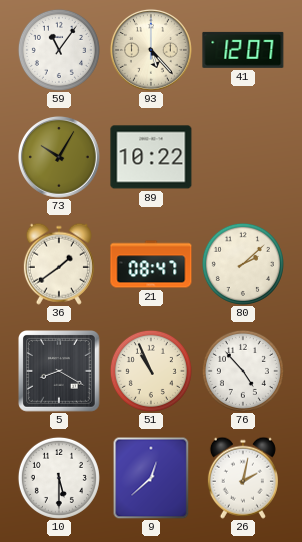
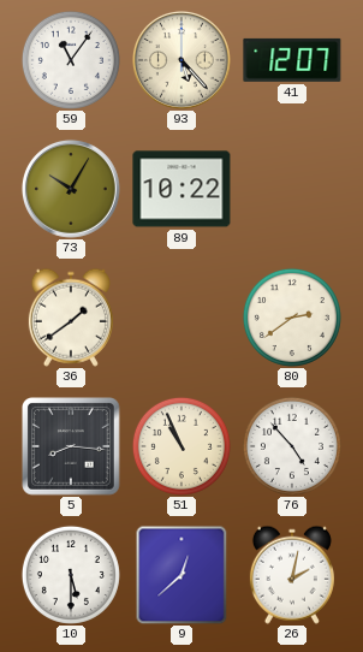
21: 08:47 -> none
80: 2:08 -> 2:39
5: 8:20 -> 8:16
